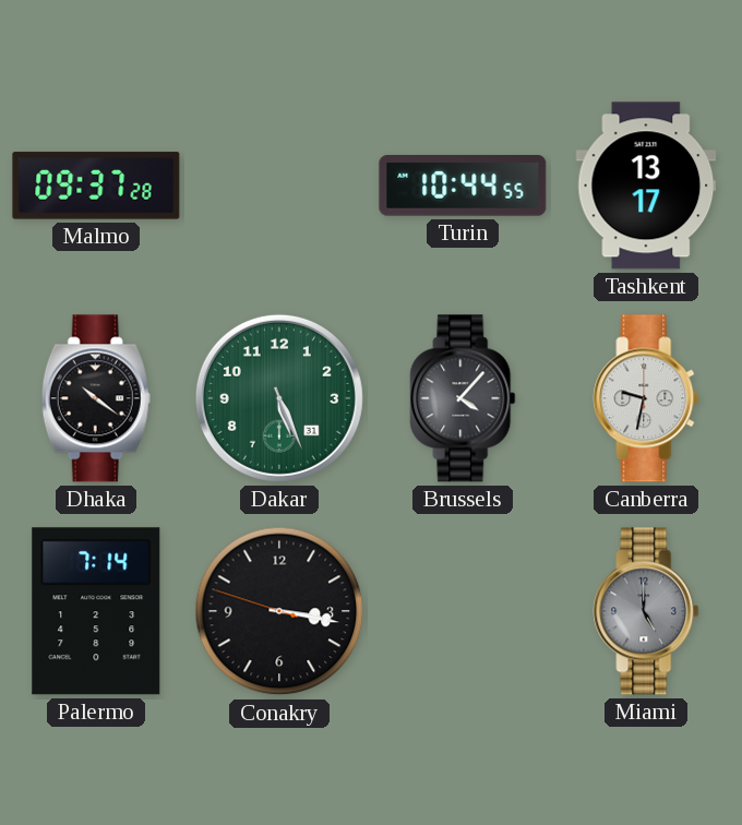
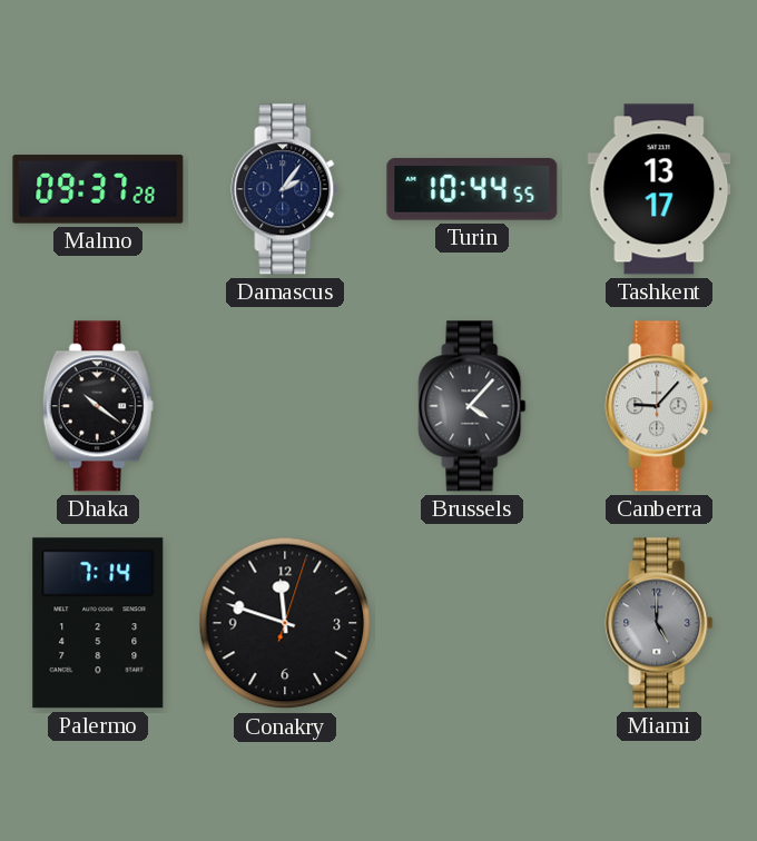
Damascus: none -> 2:06
Dakar: 5:26 -> none
Canberra: 9:32 -> 9:07
Conakry: 3:16 -> 11:48
